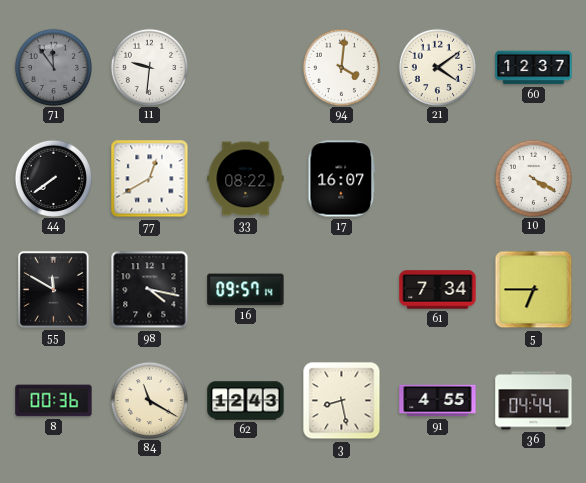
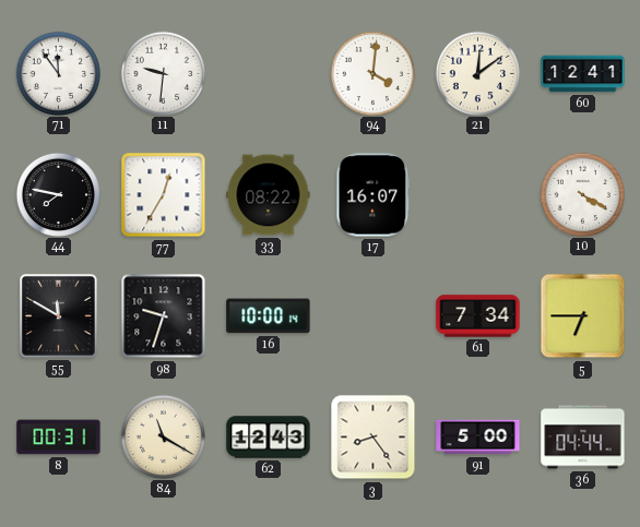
71 dial: grey -> white
21: 4:09 -> 12:09
60: 12:37 -> 12:41
44: 7:39 -> 7:47
77: 12:40 -> 12:35
98: 4:17 -> 9:33
16: 09:57 -> 10:00
8: 00:36 -> 00:31
3: 8:28 -> 8:24
91: 4:55 -> 5:00
